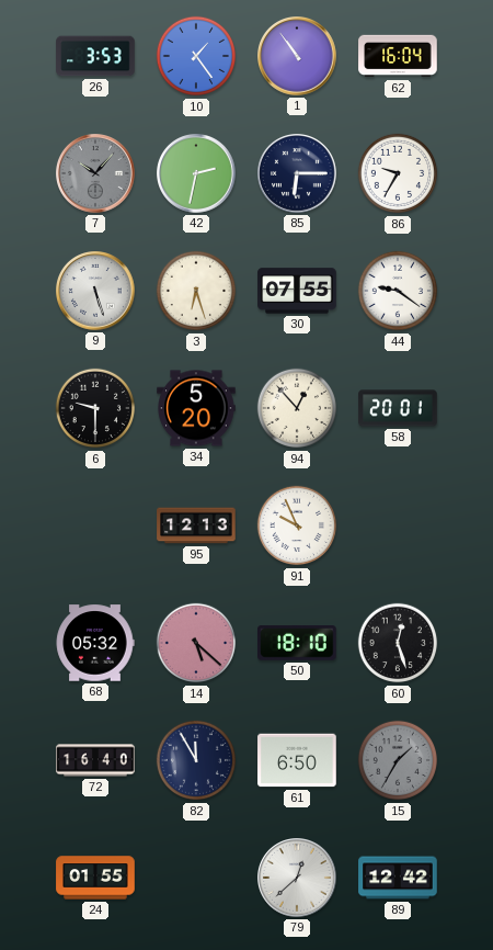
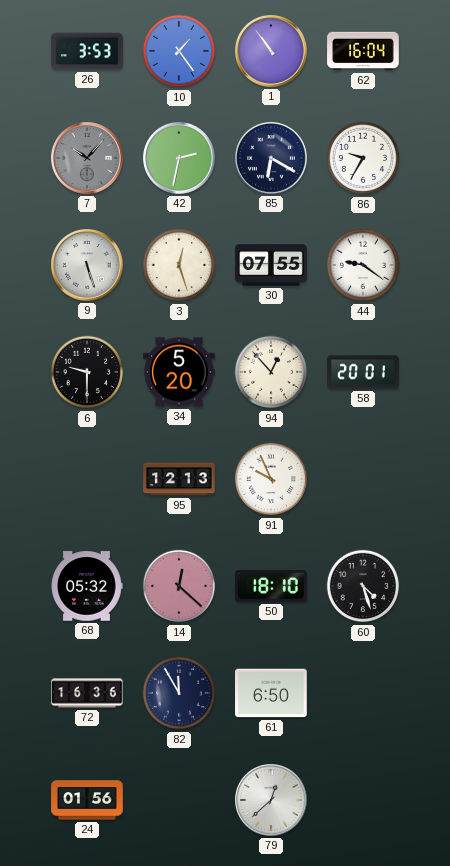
85: 6:15 -> 6:20
3: 6:27 -> 12:27
14: 5:22 -> 12:22
60: 12:27 -> 4:27
72: 16:40 -> 16:36
15: 1:35 -> none
24: 01:55 -> 01:56
89: 12:42 -> none
